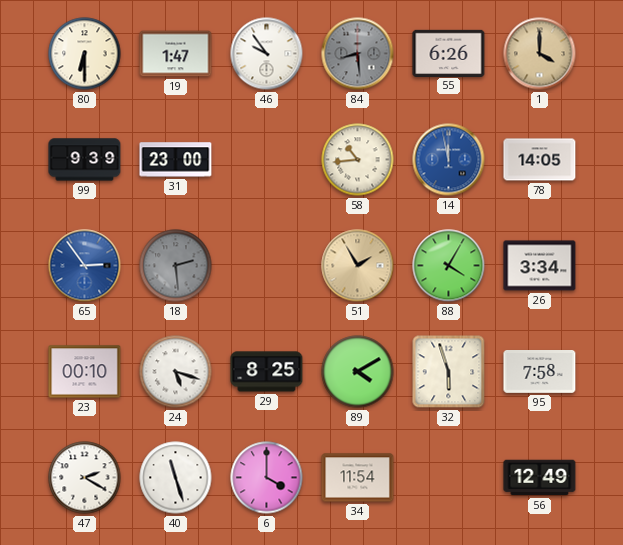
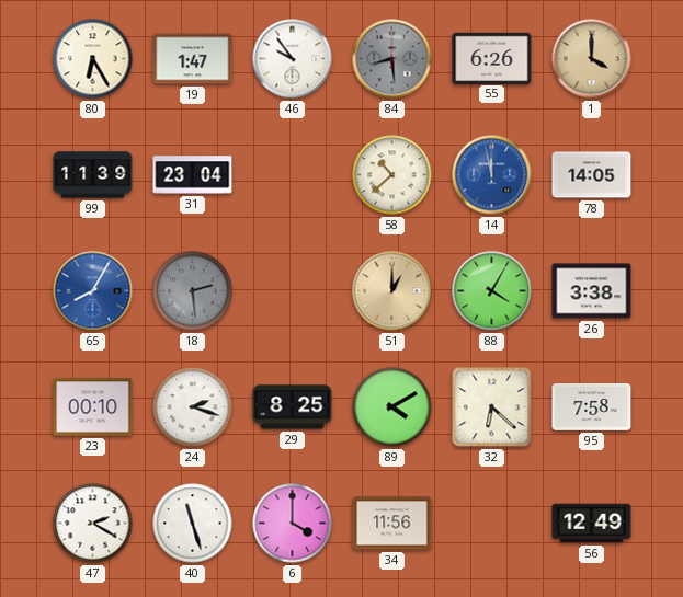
80: 6:30 -> 6:25
99: 9:39 -> 11:39
31: 23:00 -> 23:04
58: 10:44 -> 10:38
65: 2:54 -> 8:05
51: 1:55 -> 1:00
26: 3:34 -> 3:38
24: 5:18 -> 2:18
32: 5:57 -> 6:22
34: 11:54 -> 11:56
